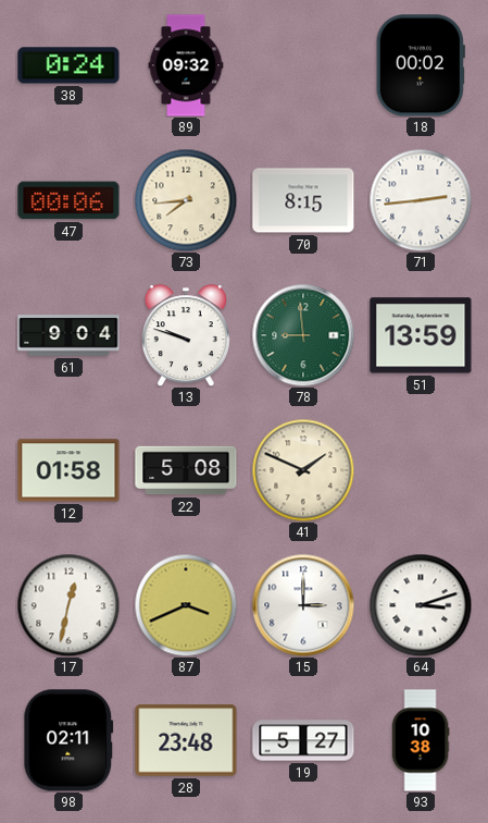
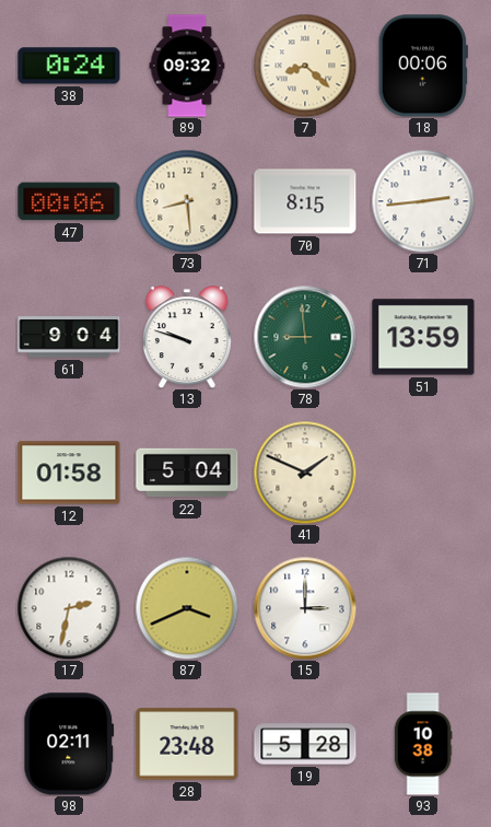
7: none -> 8:22
18: 00:02 -> 00:06
73: 7:44 -> 8:29
22: 5:08 -> 5:04
17: 12:32 -> 2:32
64: 3:12 -> none
19: 5:27 -> 5:28
